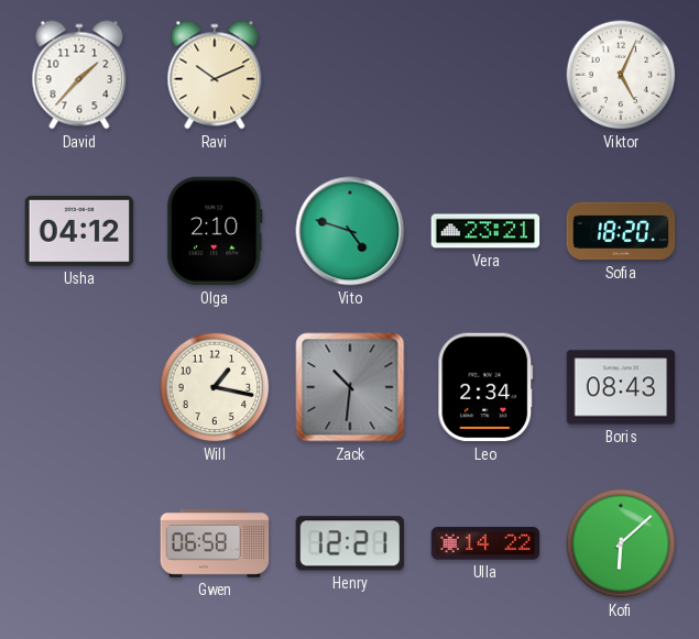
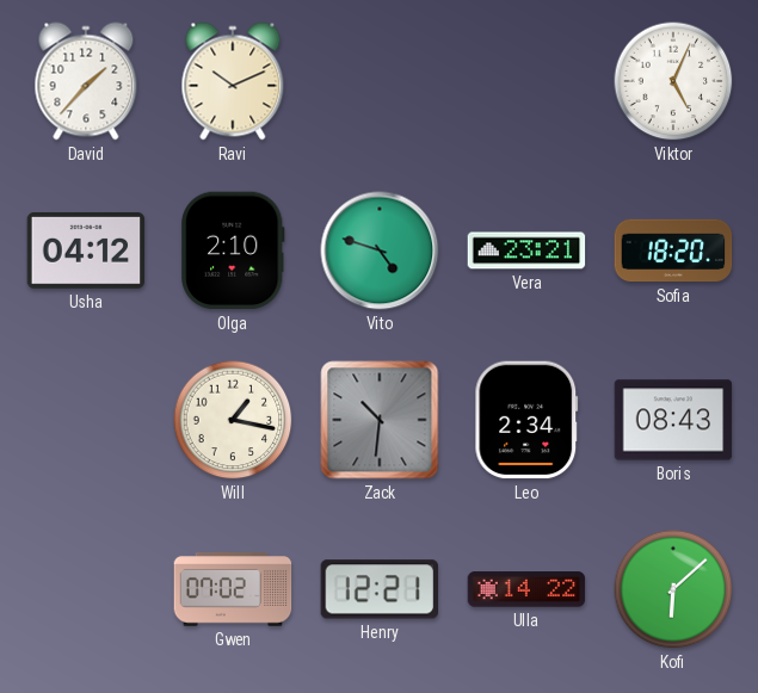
Gwen: 06:58 -> 07:02
